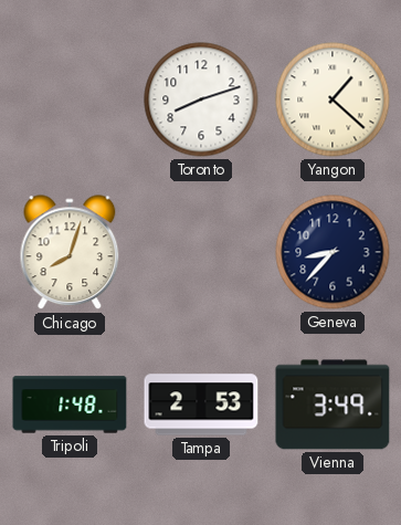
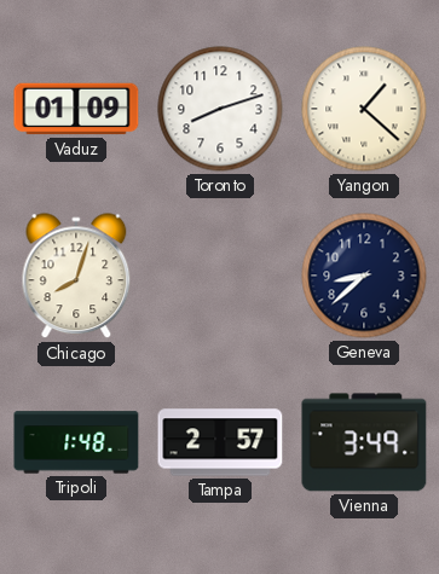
Vaduz: none -> 01:09
Geneva: 8:37 -> 8:38
Tampa: 2:53 -> 2:57
